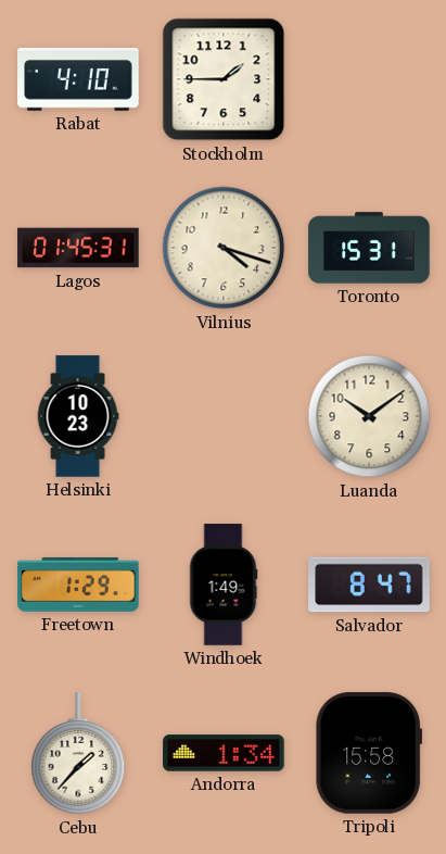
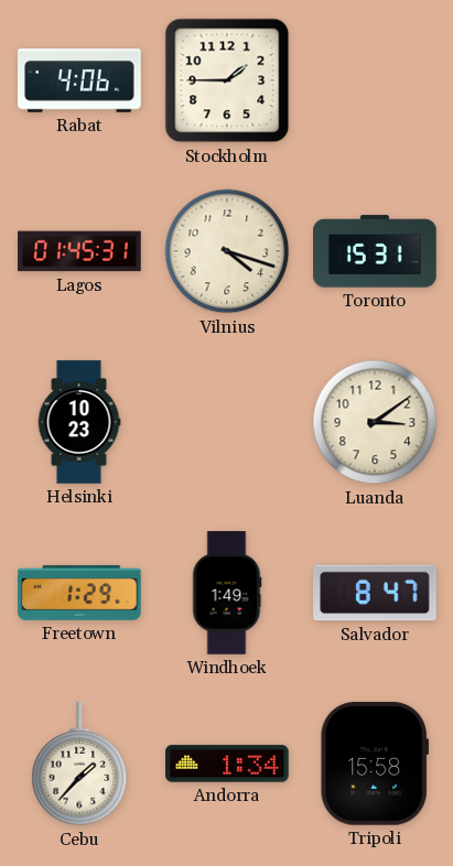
Rabat: 4:10 -> 4:06
Luanda: 10:09 -> 3:09
